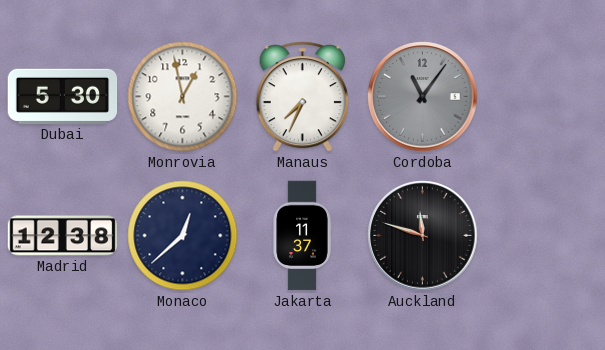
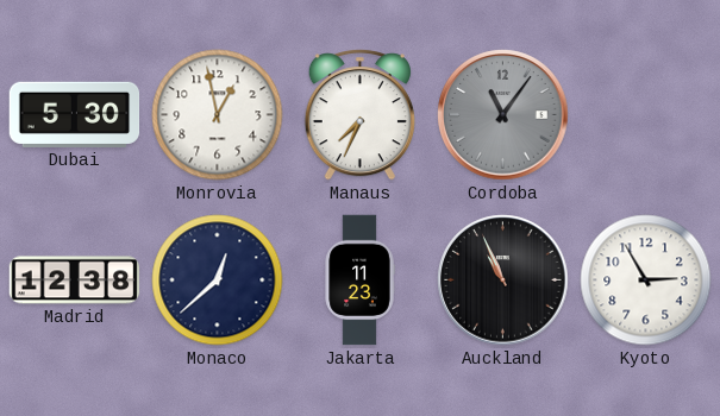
Jakarta: 11:37 -> 11:23
Auckland: 11:48 -> 10:56
Kyoto: none -> 2:55
